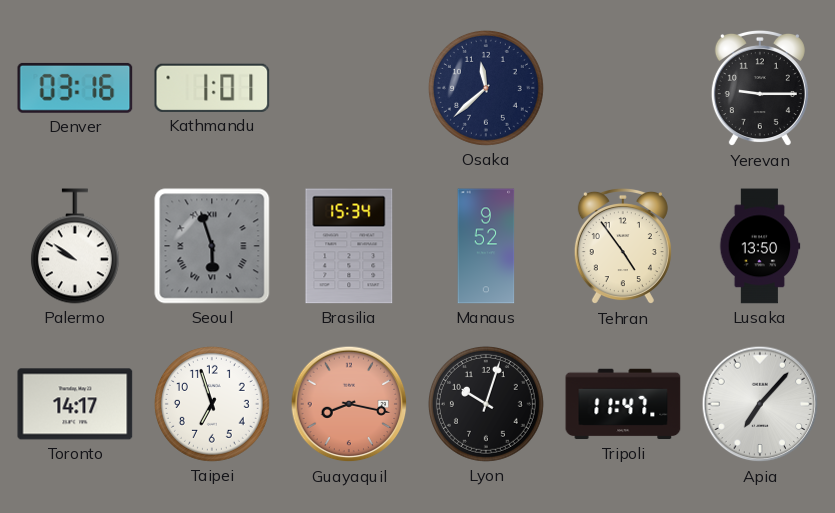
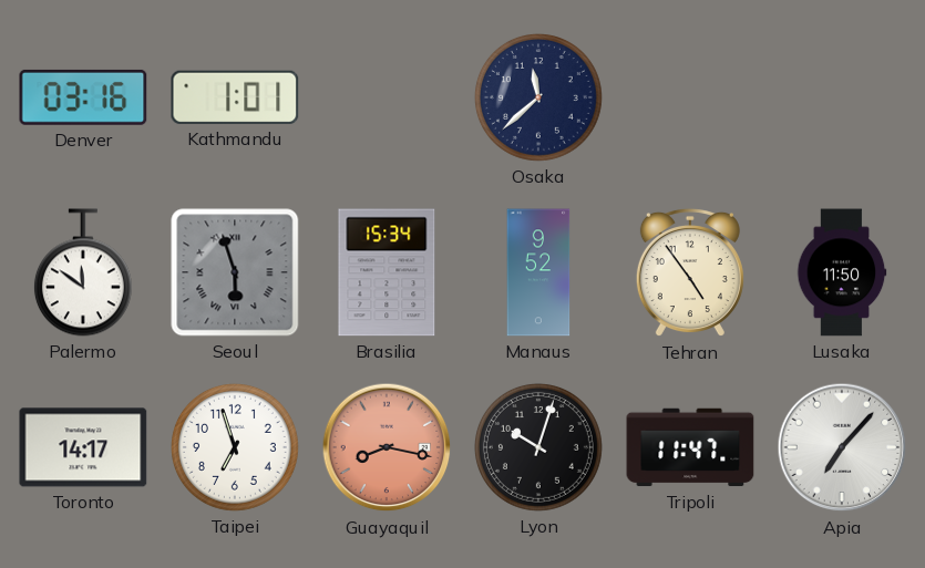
Yerevan: 9:15 -> none
Palermo: 9:51 -> 11:51
Lusaka: 13:50 -> 11:50
